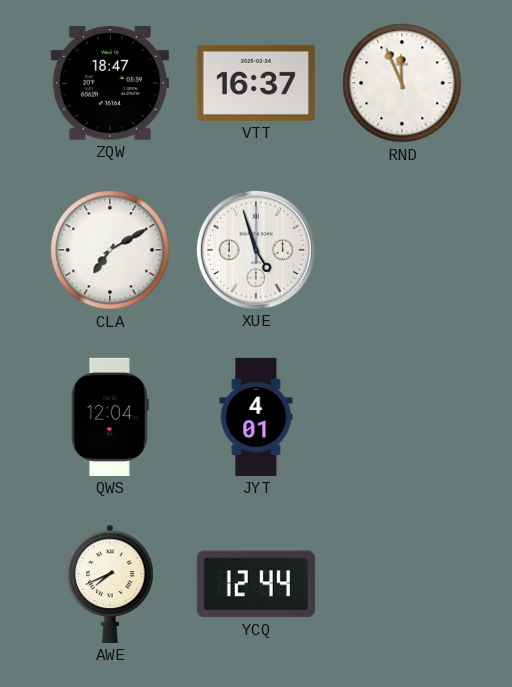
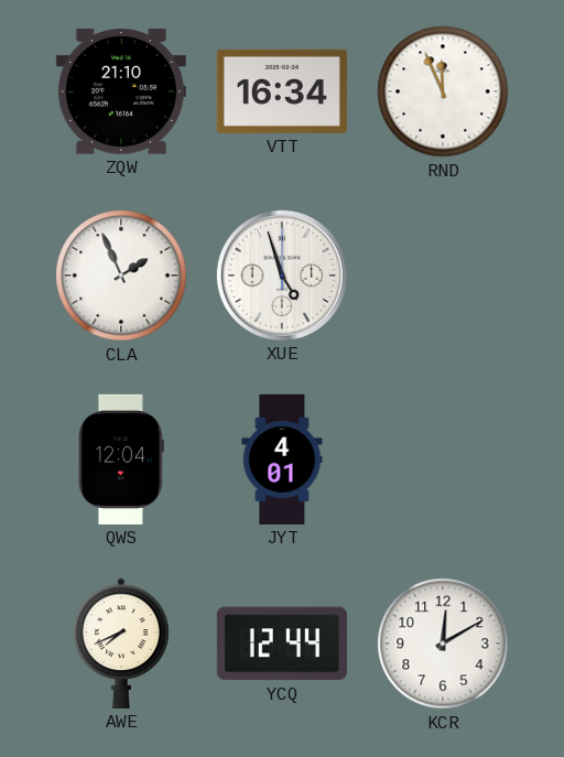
ZQW: 18:47 -> 21:10
VTT: 16:37 -> 16:34
CLA: 7:10 -> 1:56
KCR: none -> 12:10
